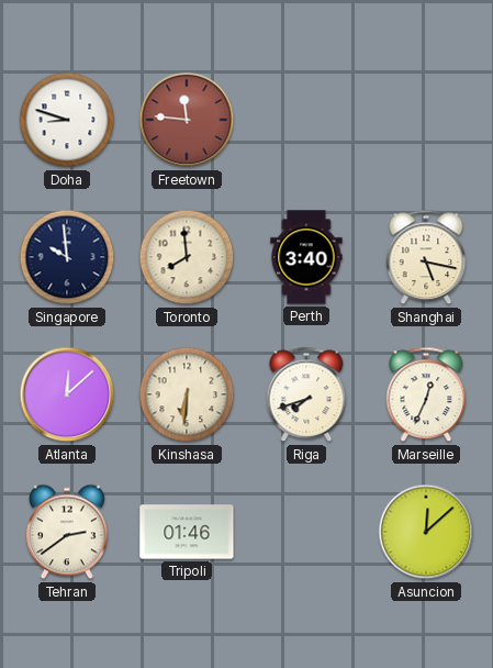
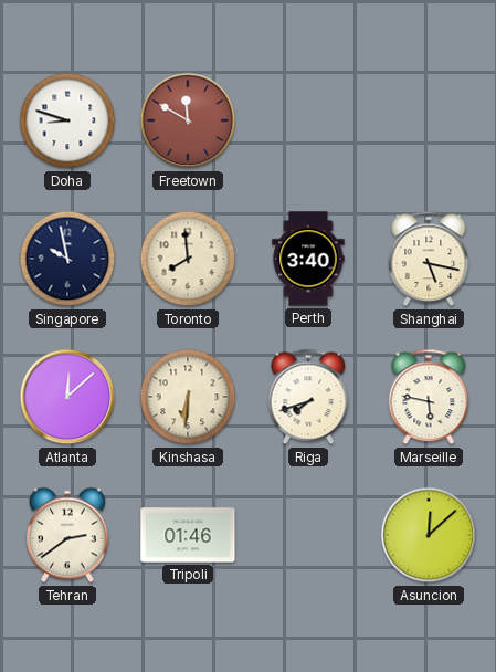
Freetown: 11:46 -> 11:50
Singapore: 9:59 -> 9:58
Marseille: 12:34 -> 5:47
